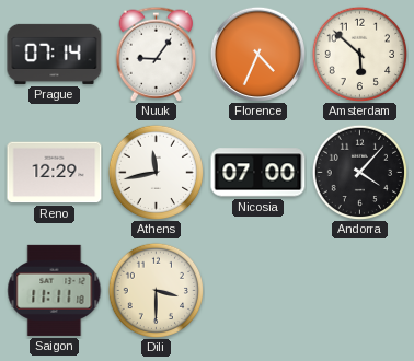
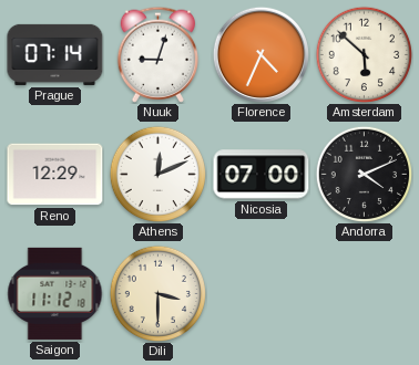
Nuuk: 9:06 -> 9:03
Athens: 11:43 -> 12:11
Andorra: 4:07 -> 4:11
Saigon: 11:11 -> 11:12
